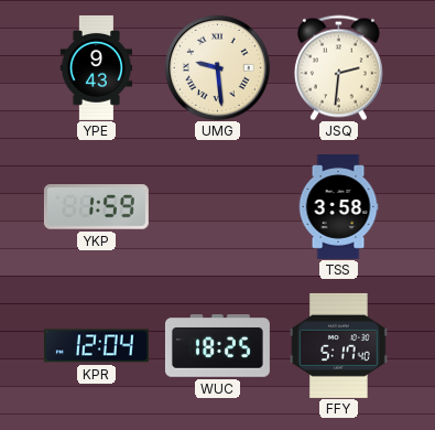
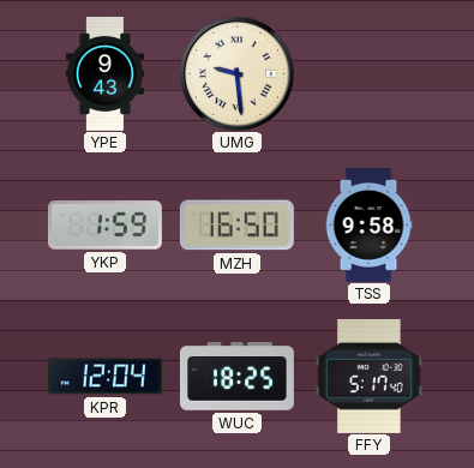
JSQ: 2:31 -> none
MZH: none -> 16:50
TSS: 3:58 -> 9:58
